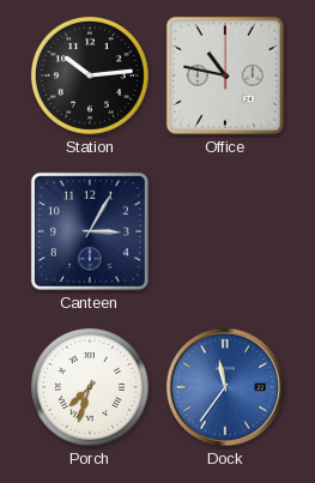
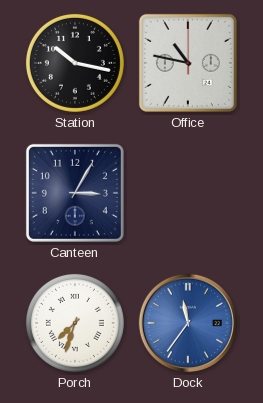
Station: 10:14 -> 10:17
